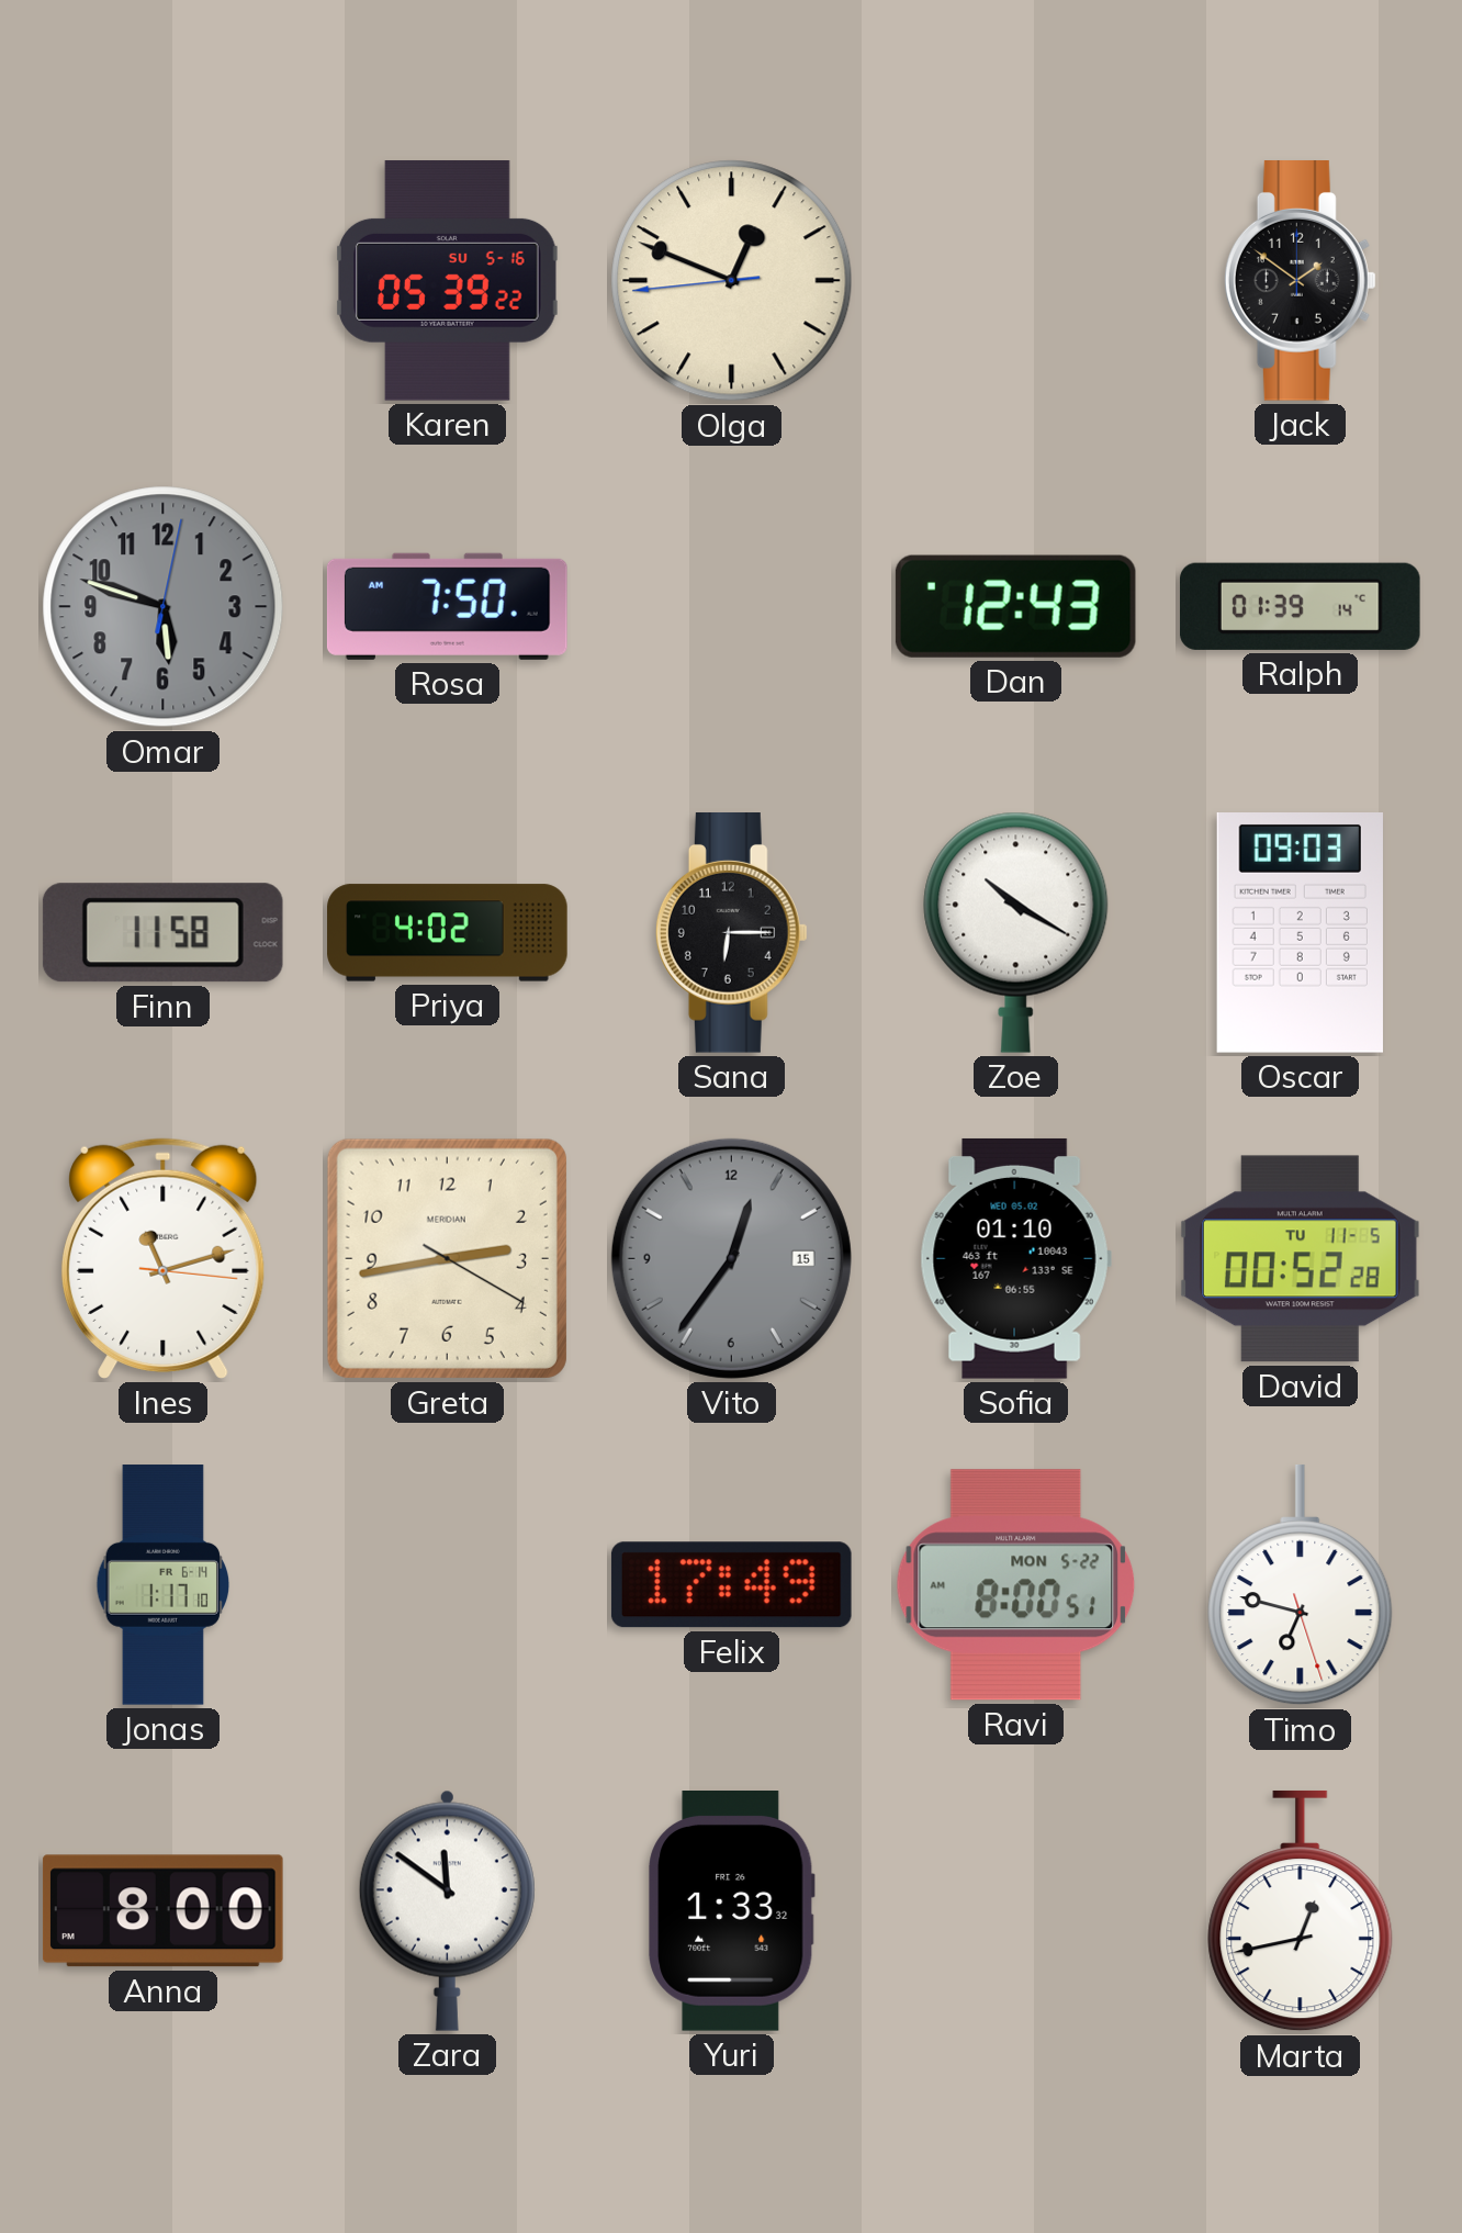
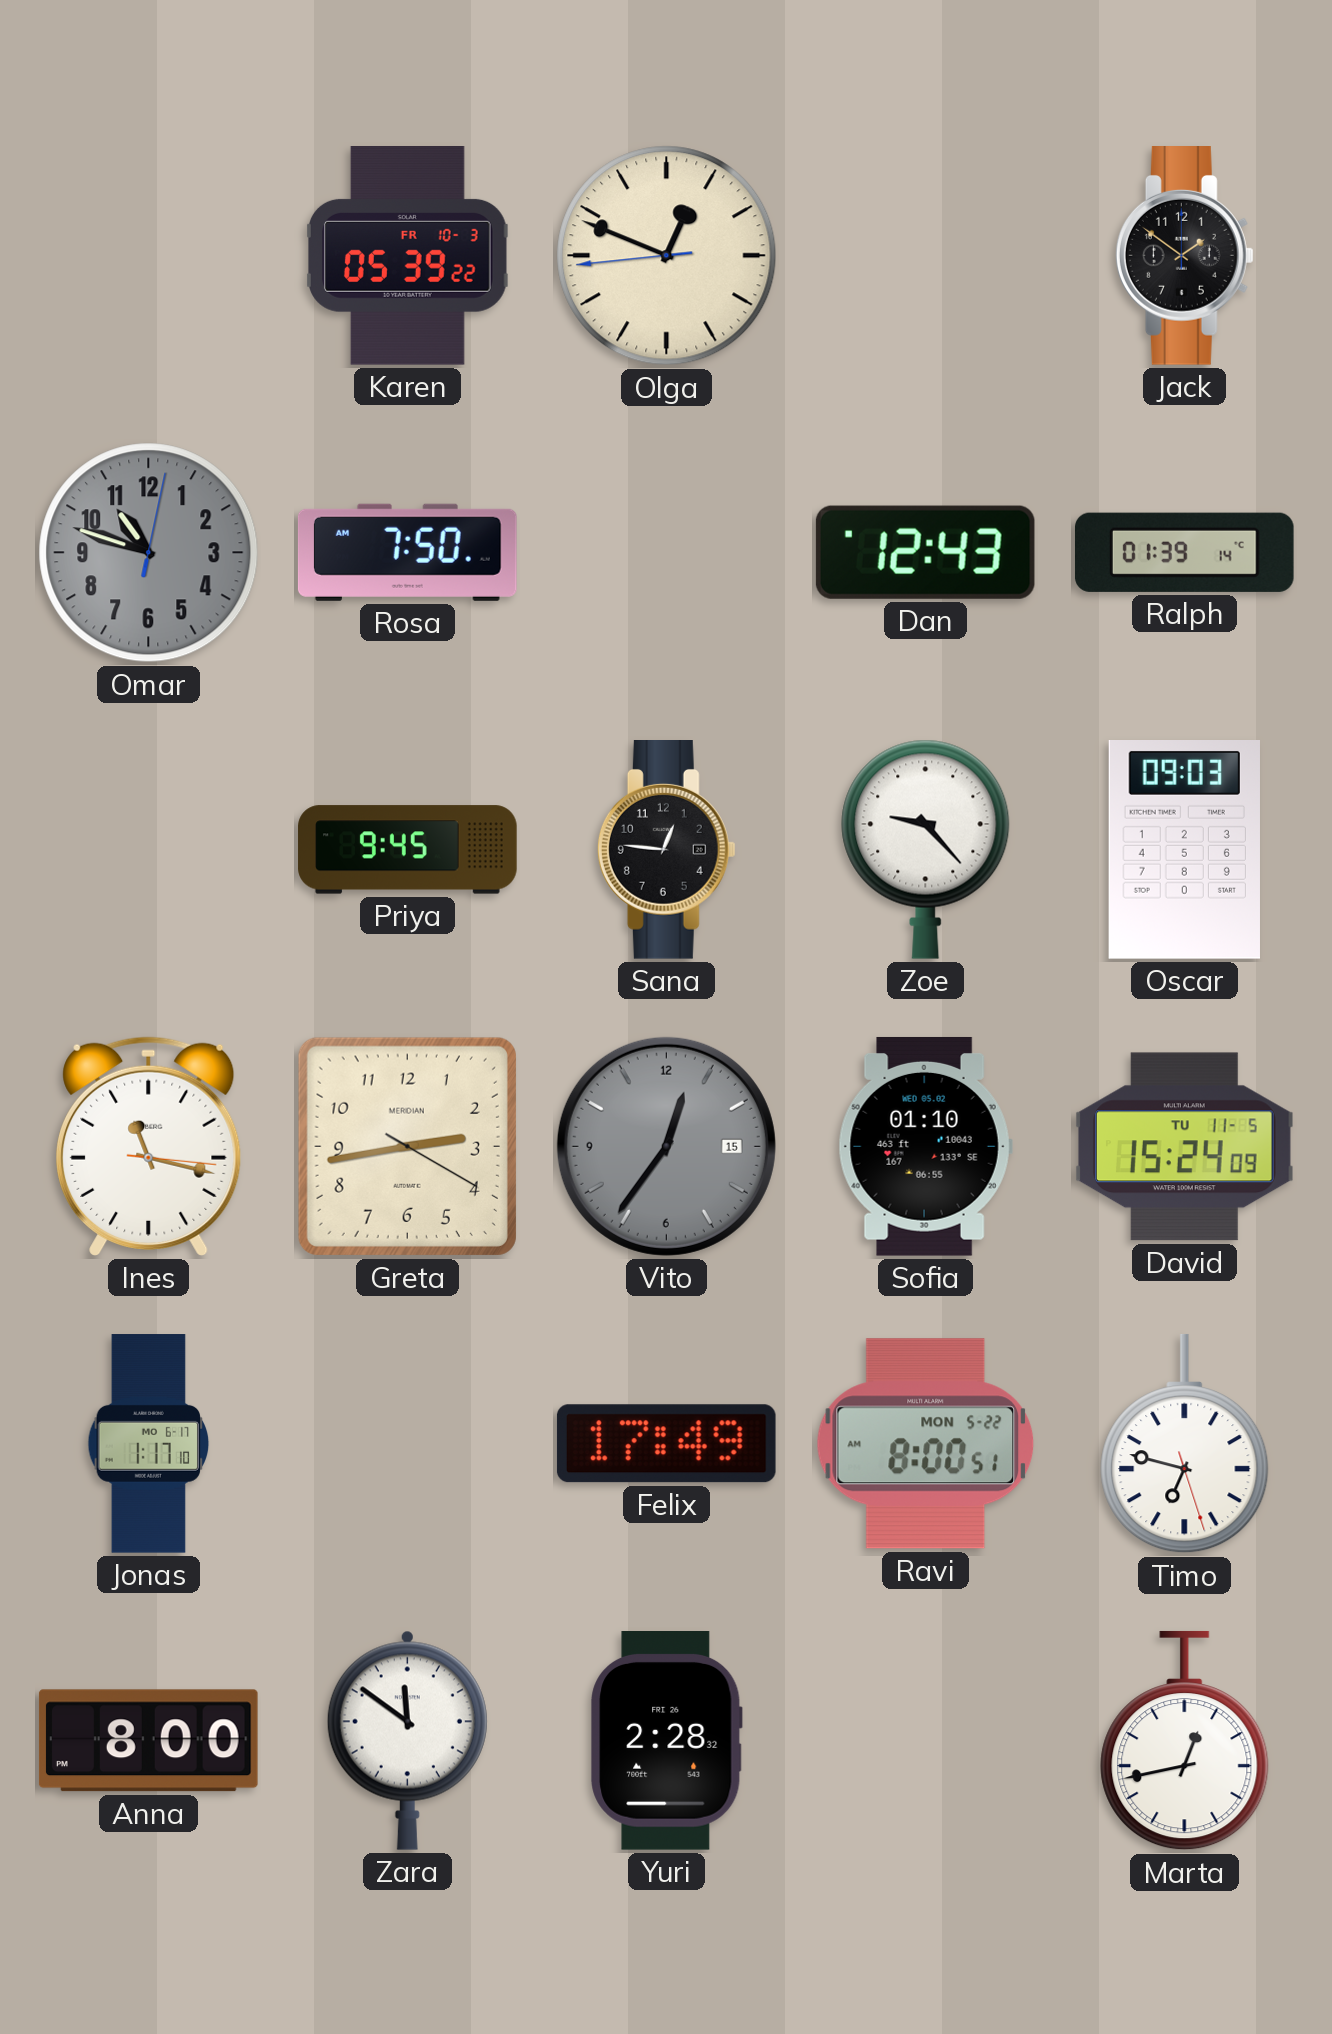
Karen date: SU 5-16 -> FR 10-3
Omar: 5:48 -> 10:48
Finn: 11:58 -> none
Priya: 4:02 -> 9:45
Sana: 6:15 -> 12:46
Zoe: 10:20 -> 9:23
Ines: 11:12 -> 11:17
David: 00:52 -> 15:24
Jonas date: FR 6-14 -> MO 6-17
Yuri: 1:33 -> 2:28
